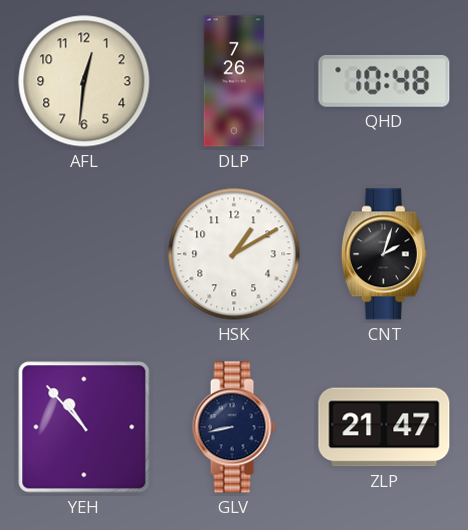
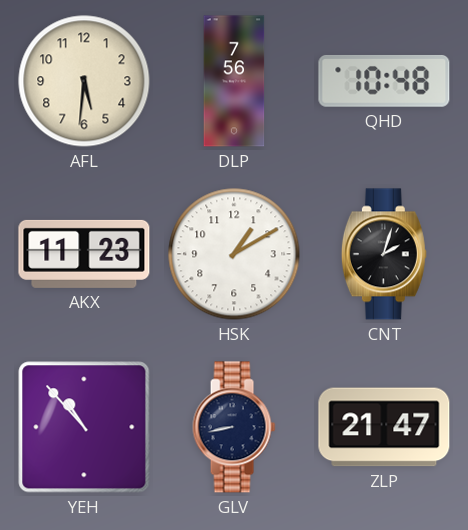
AFL: 12:31 -> 5:31
DLP: 7:26 -> 7:56
AKX: none -> 11:23
